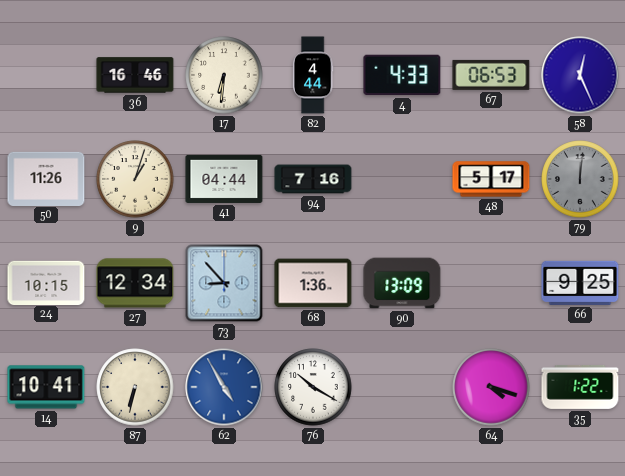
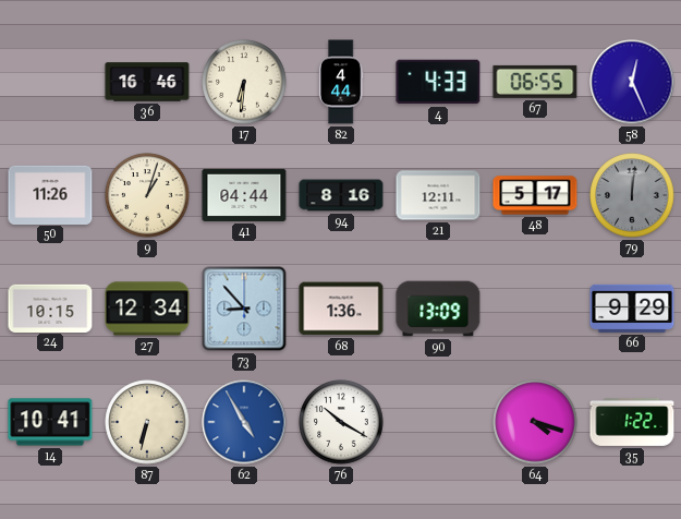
67: 06:53 -> 06:55
94: 7:16 -> 8:16
21: none -> 12:11
66: 9:25 -> 9:29
